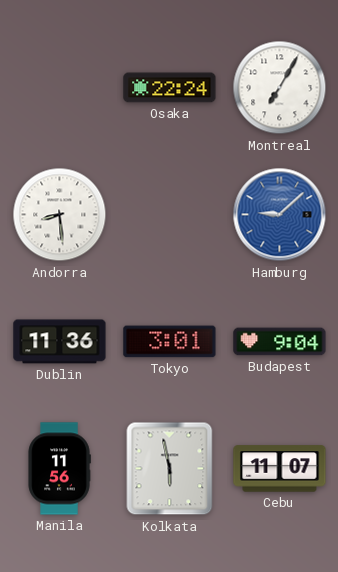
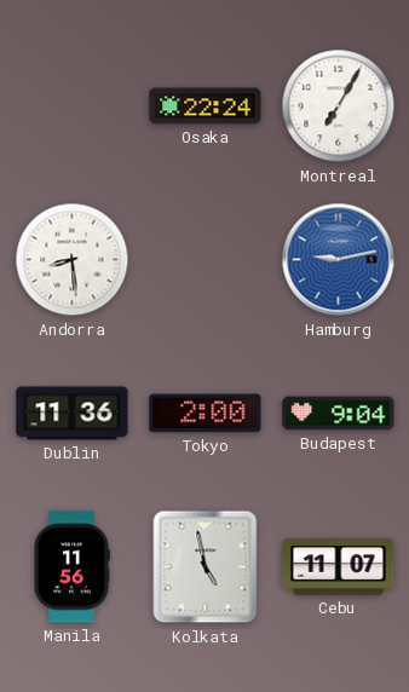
Hamburg: 9:08 -> 9:13
Tokyo: 3:01 -> 2:00
Kolkata: 5:58 -> 4:58
